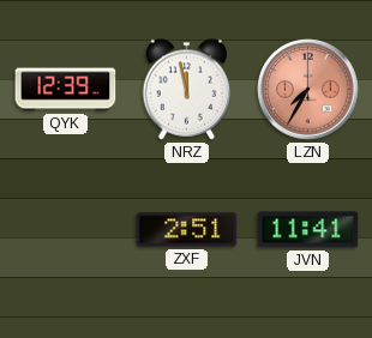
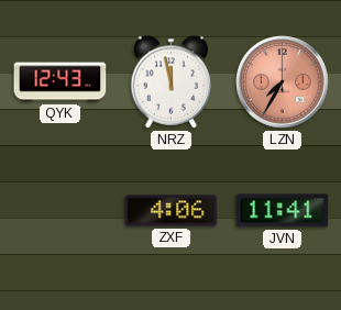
QYK: 12:39 -> 12:43
ZXF: 2:51 -> 4:06
